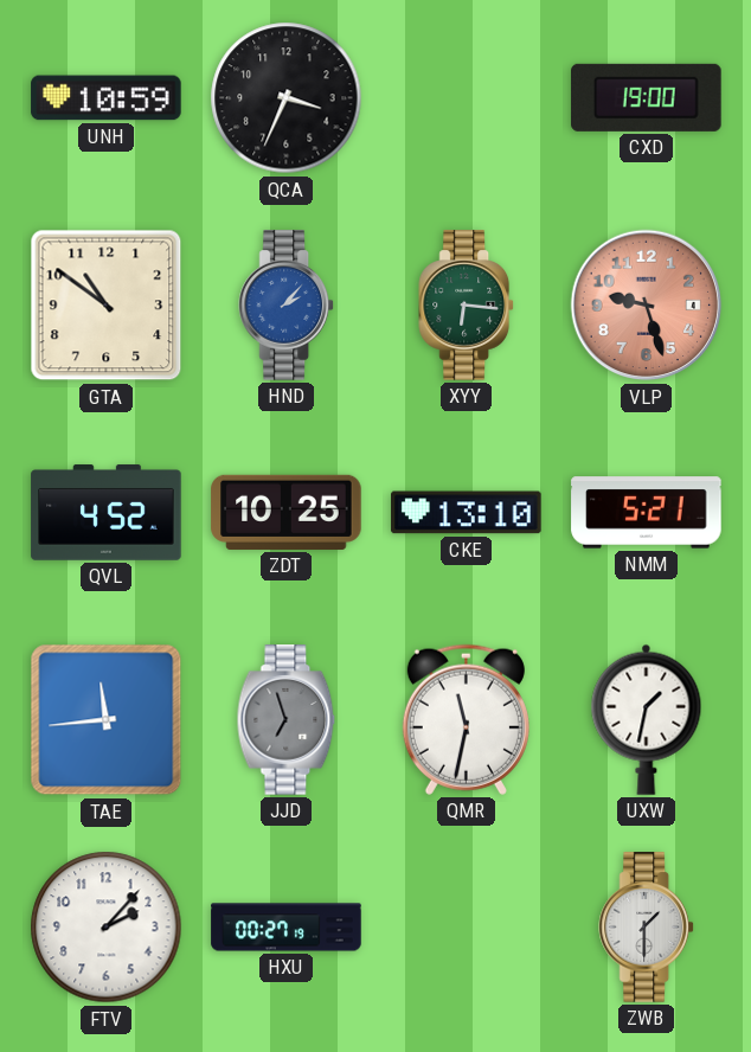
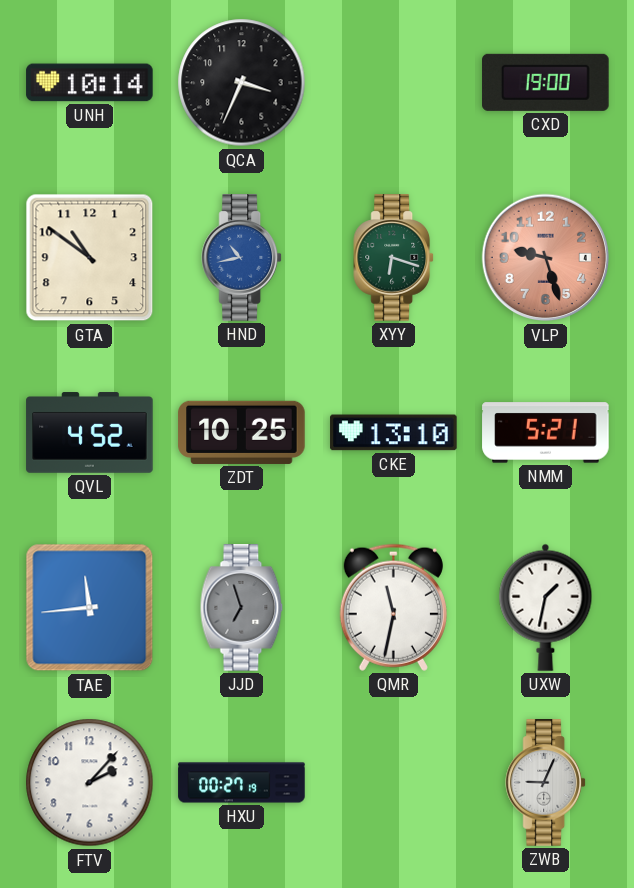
UNH: 10:59 -> 10:14
HND: 2:07 -> 10:43
XYY: 6:16 -> 6:18
ZWB: 1:30 -> 9:04
